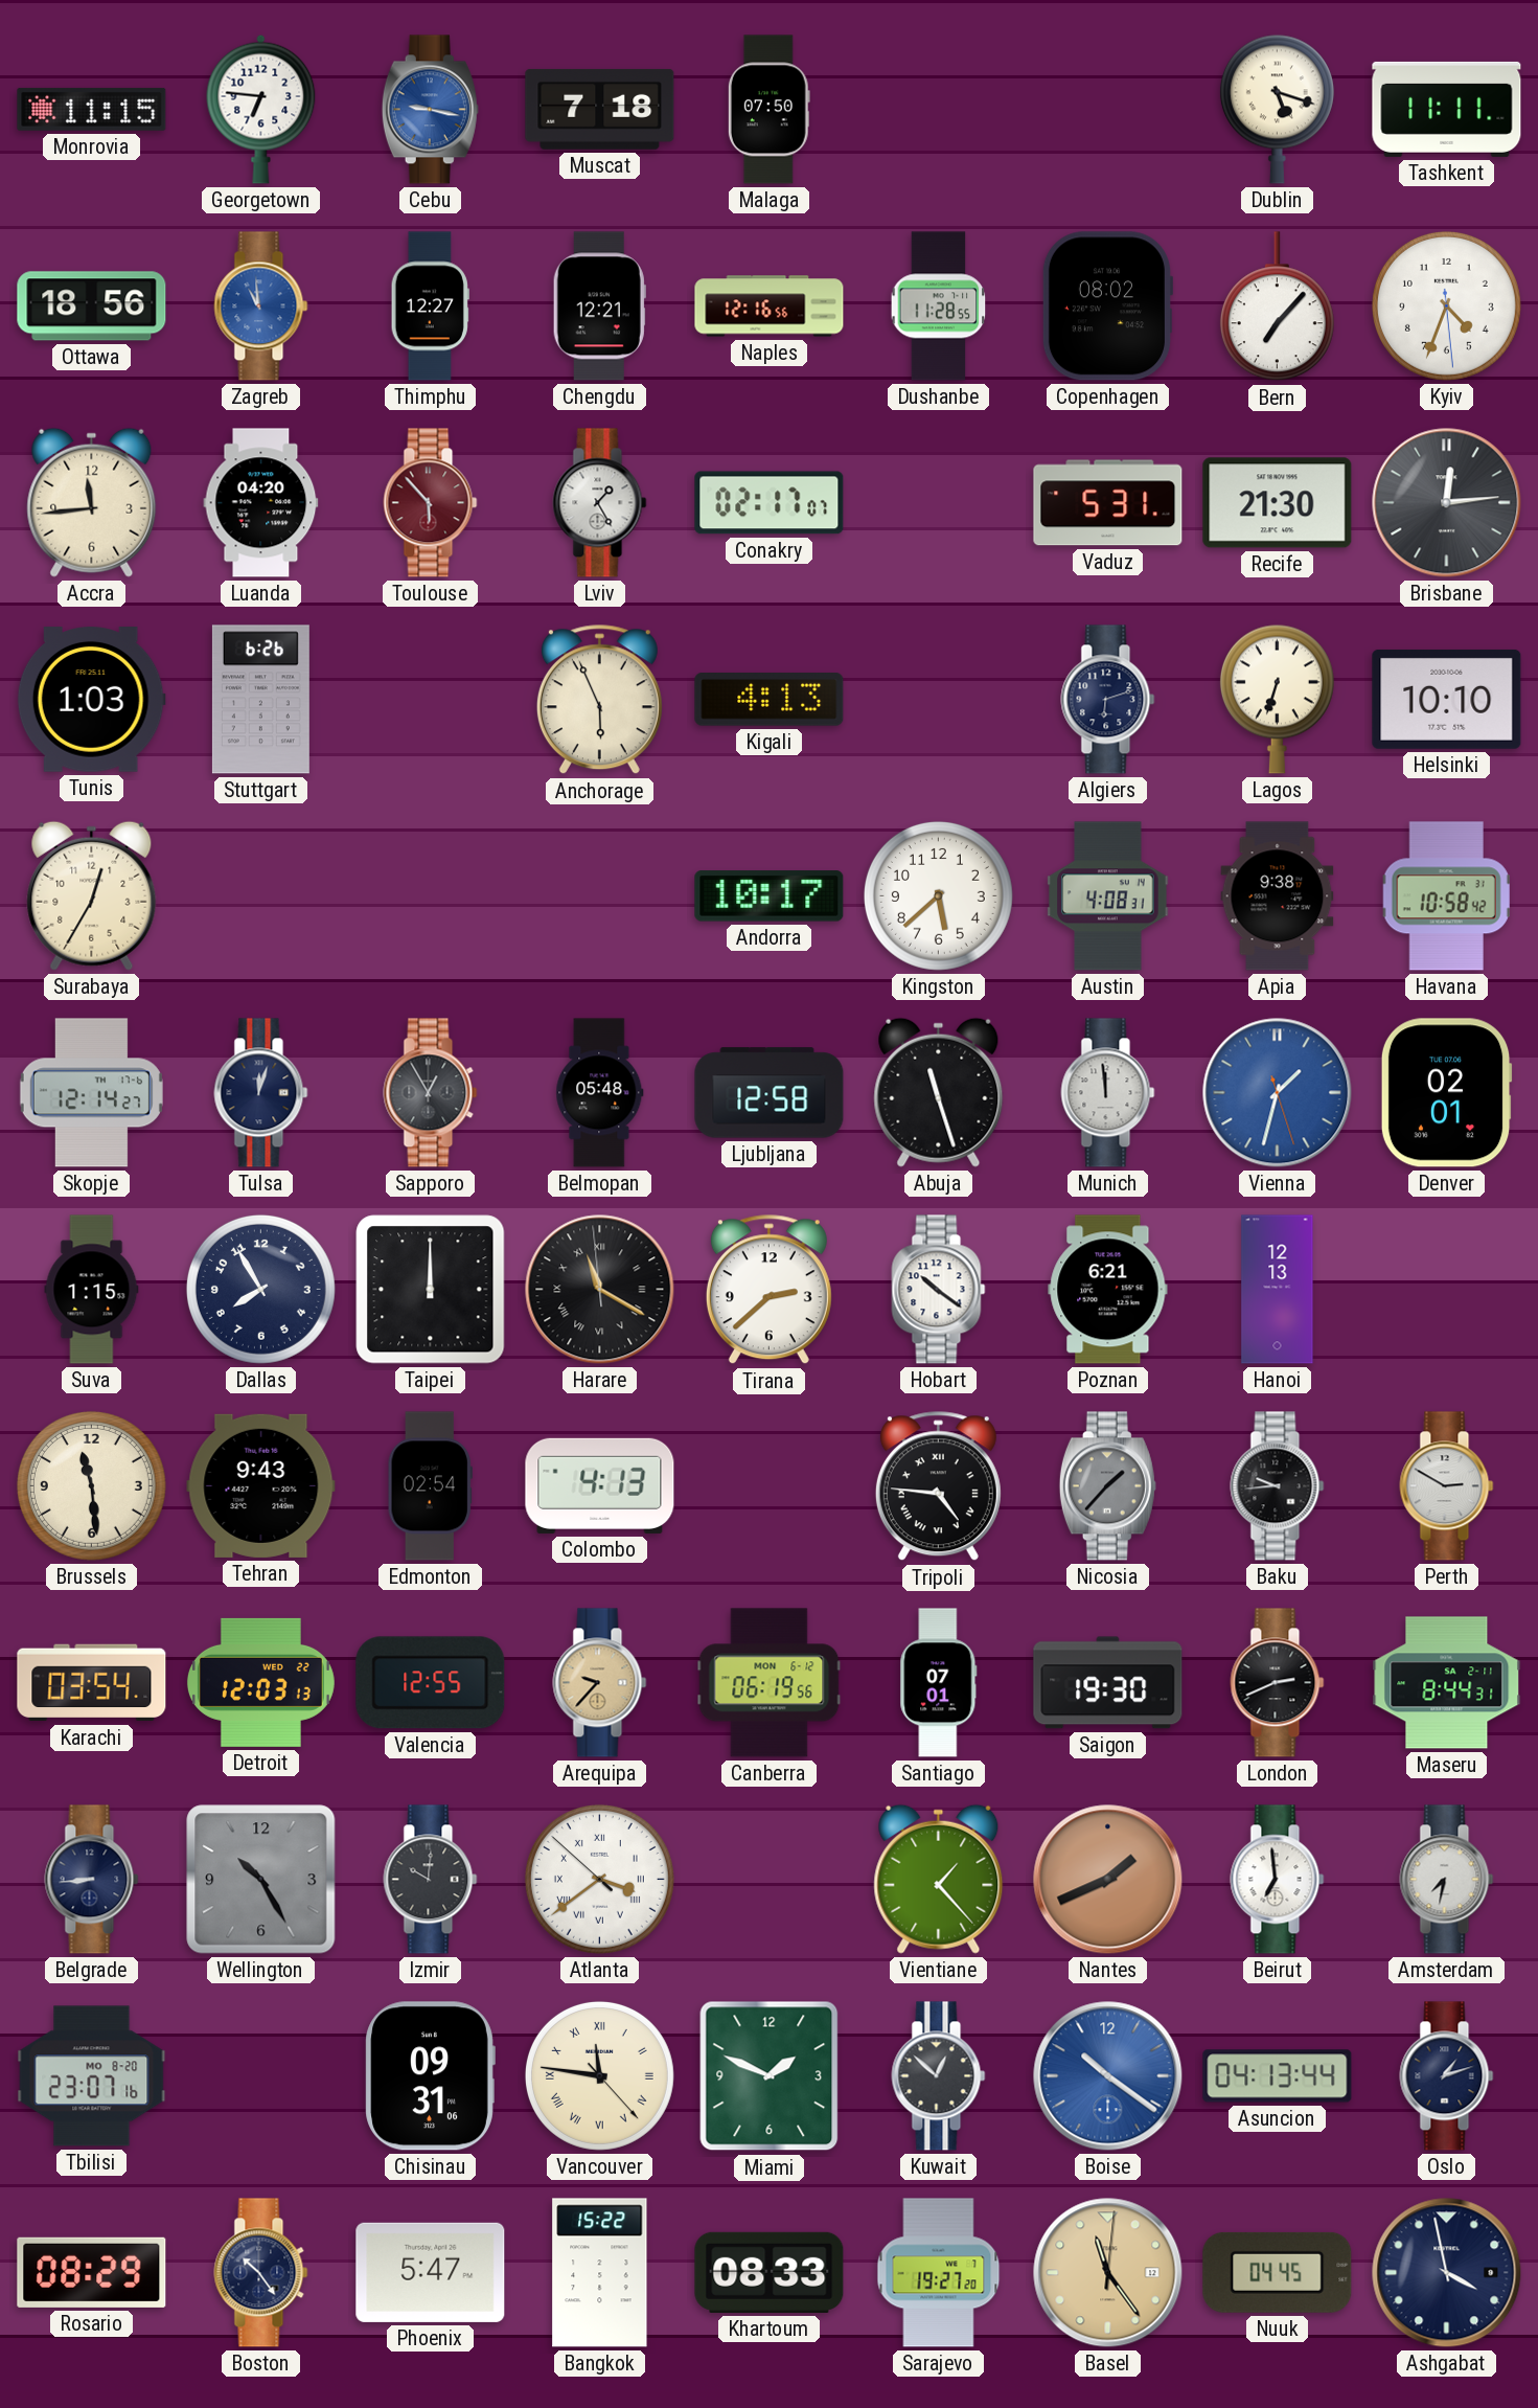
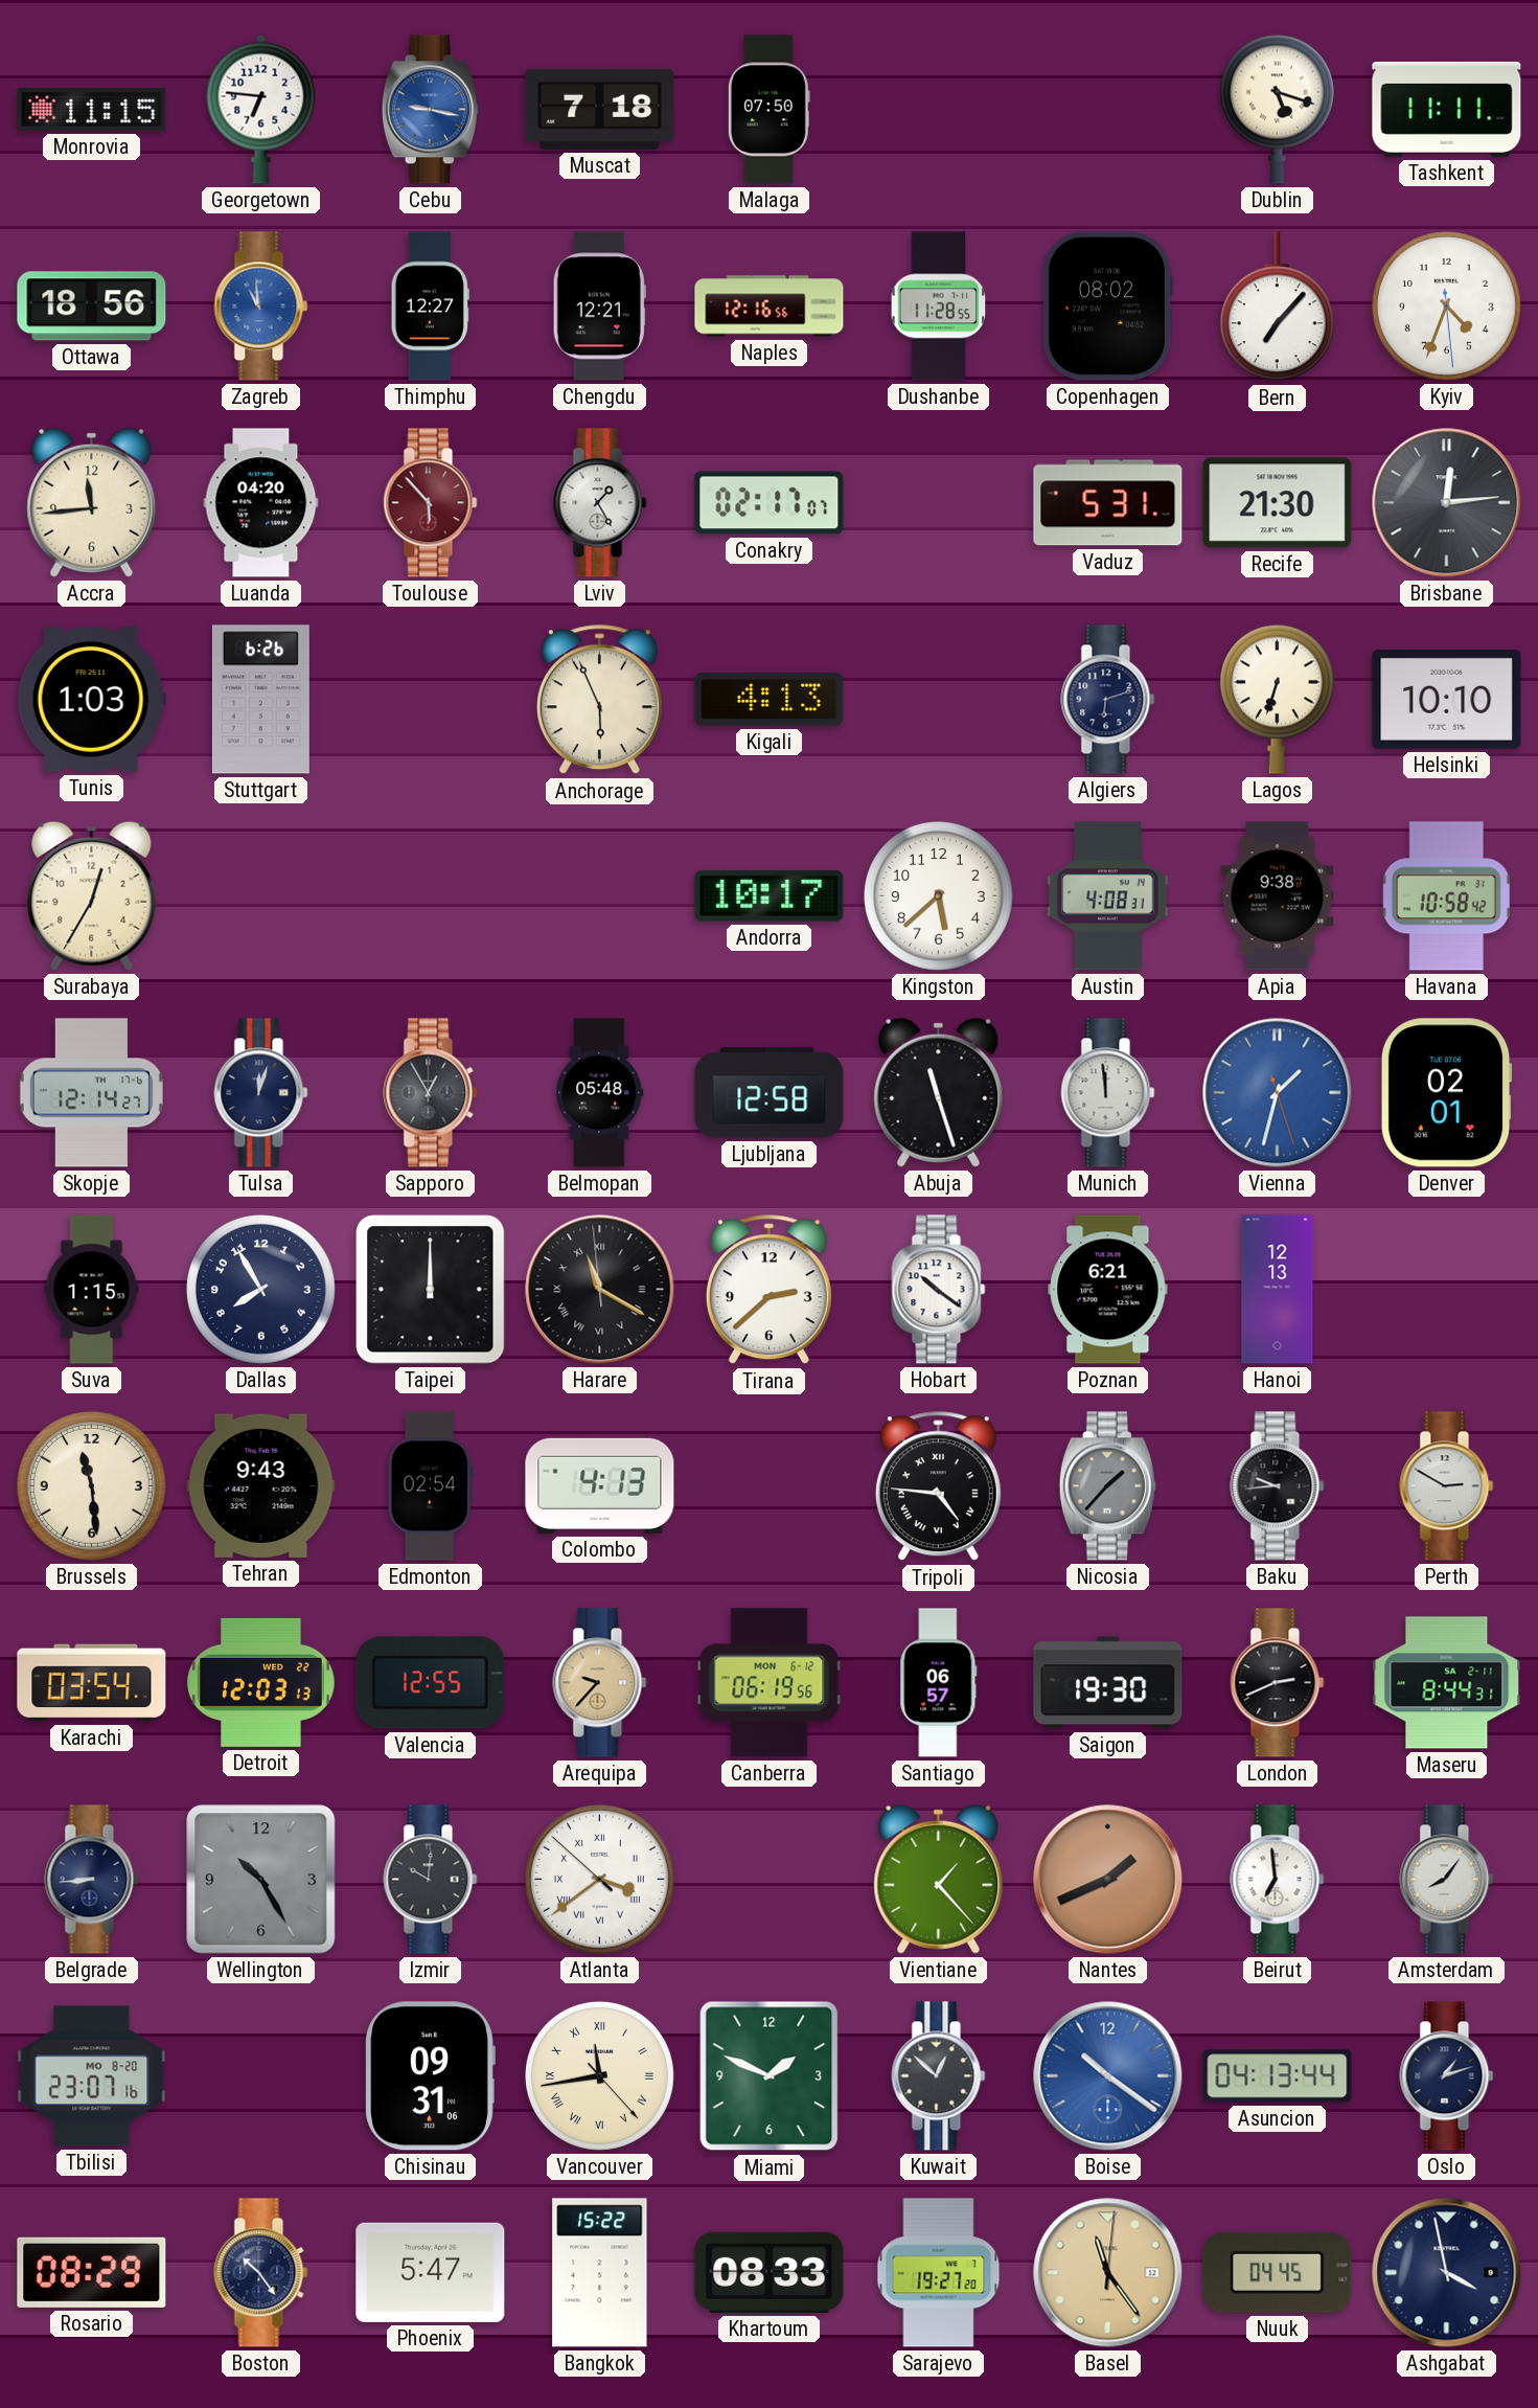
Santiago: 07:01 -> 06:57
Amsterdam: 7:32 -> 8:06
Vancouver: 11:46 -> 11:43
